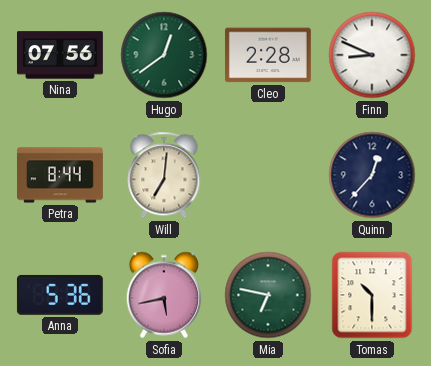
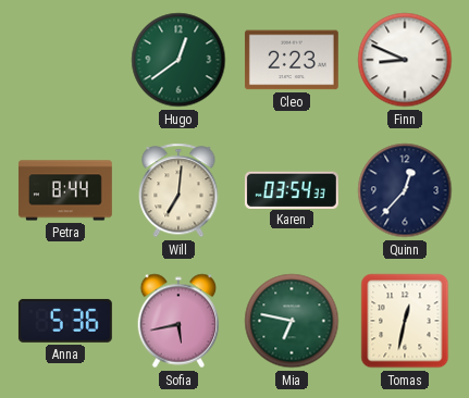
Nina: 07:56 -> none
Cleo: 2:28 -> 2:23
Karen: none -> 03:54
Tomas: 10:30 -> 12:32
